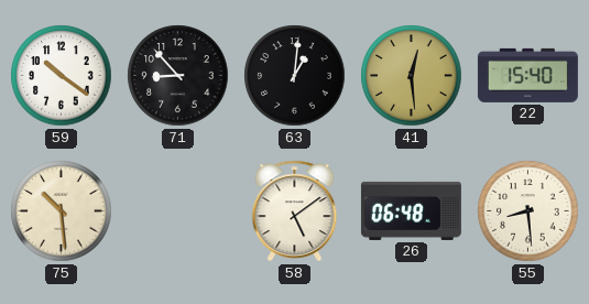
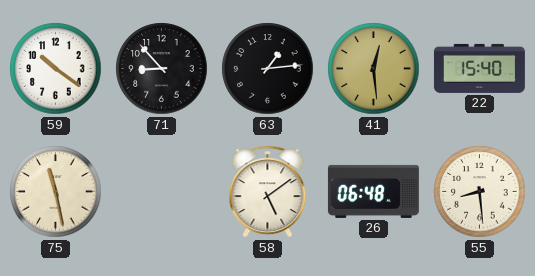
63: 1:01 -> 1:14
75: 10:29 -> 11:28
